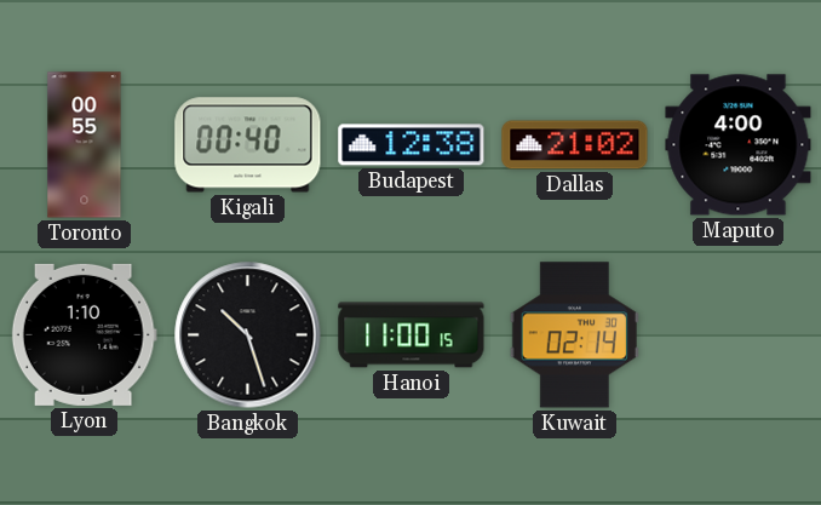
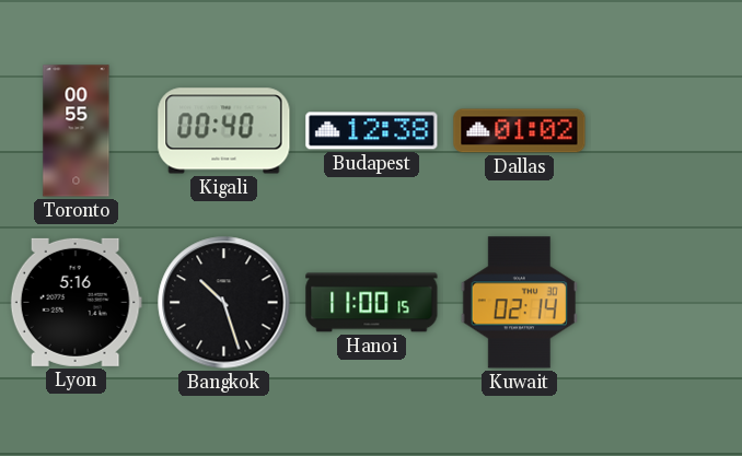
Dallas: 21:02 -> 01:02
Maputo: 4:00 -> none
Lyon: 1:10 -> 5:16
